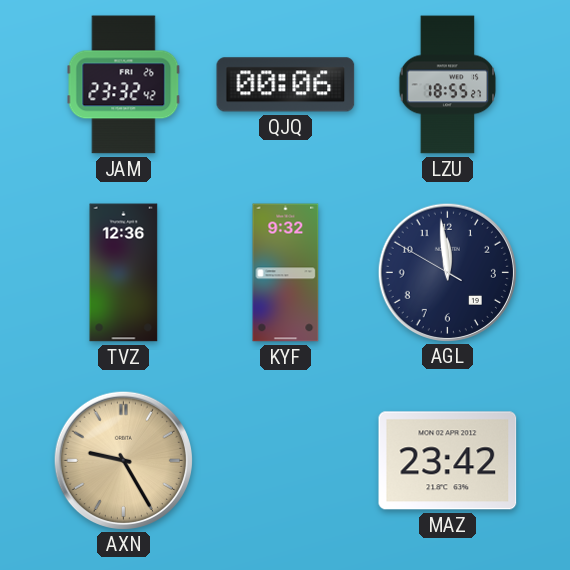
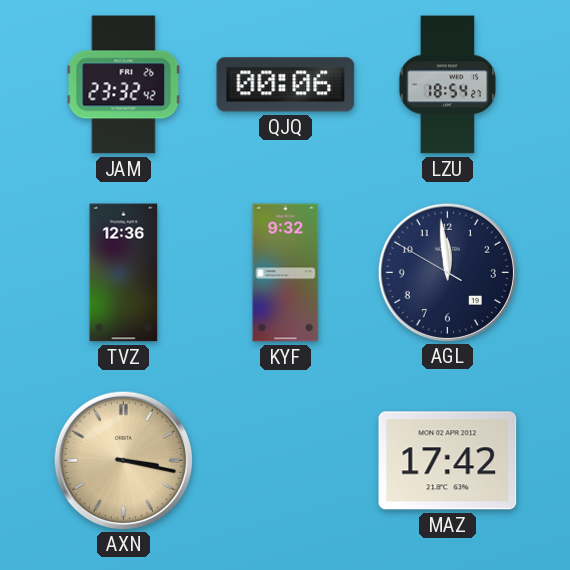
LZU: 18:55 -> 18:54
AXN: 9:25 -> 3:17
MAZ: 23:42 -> 17:42
